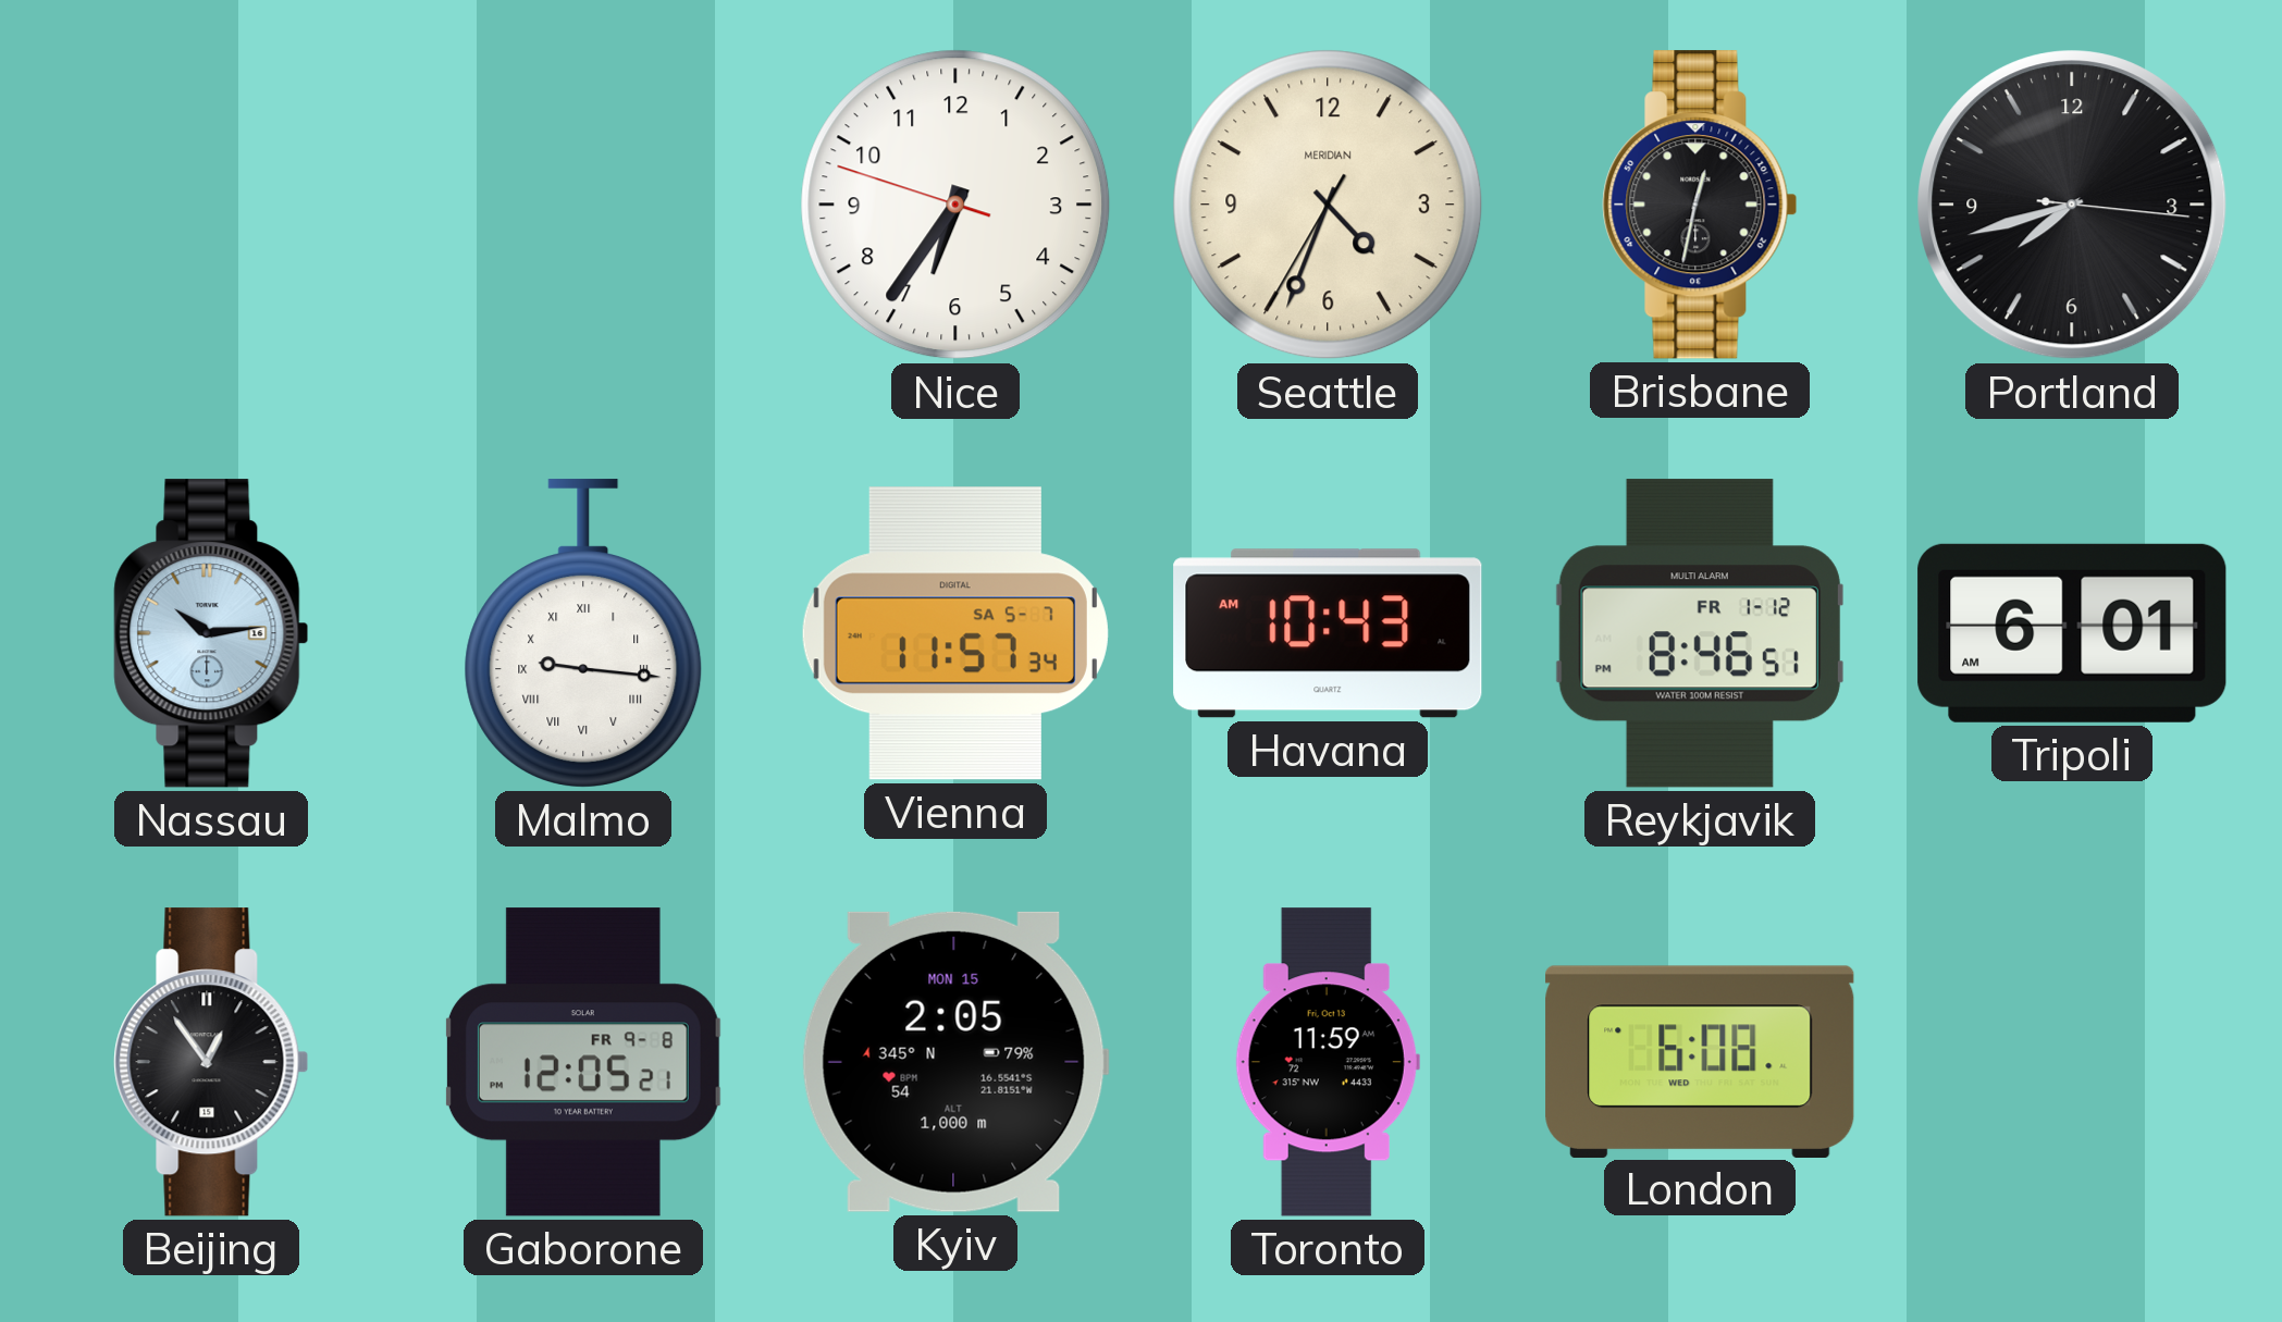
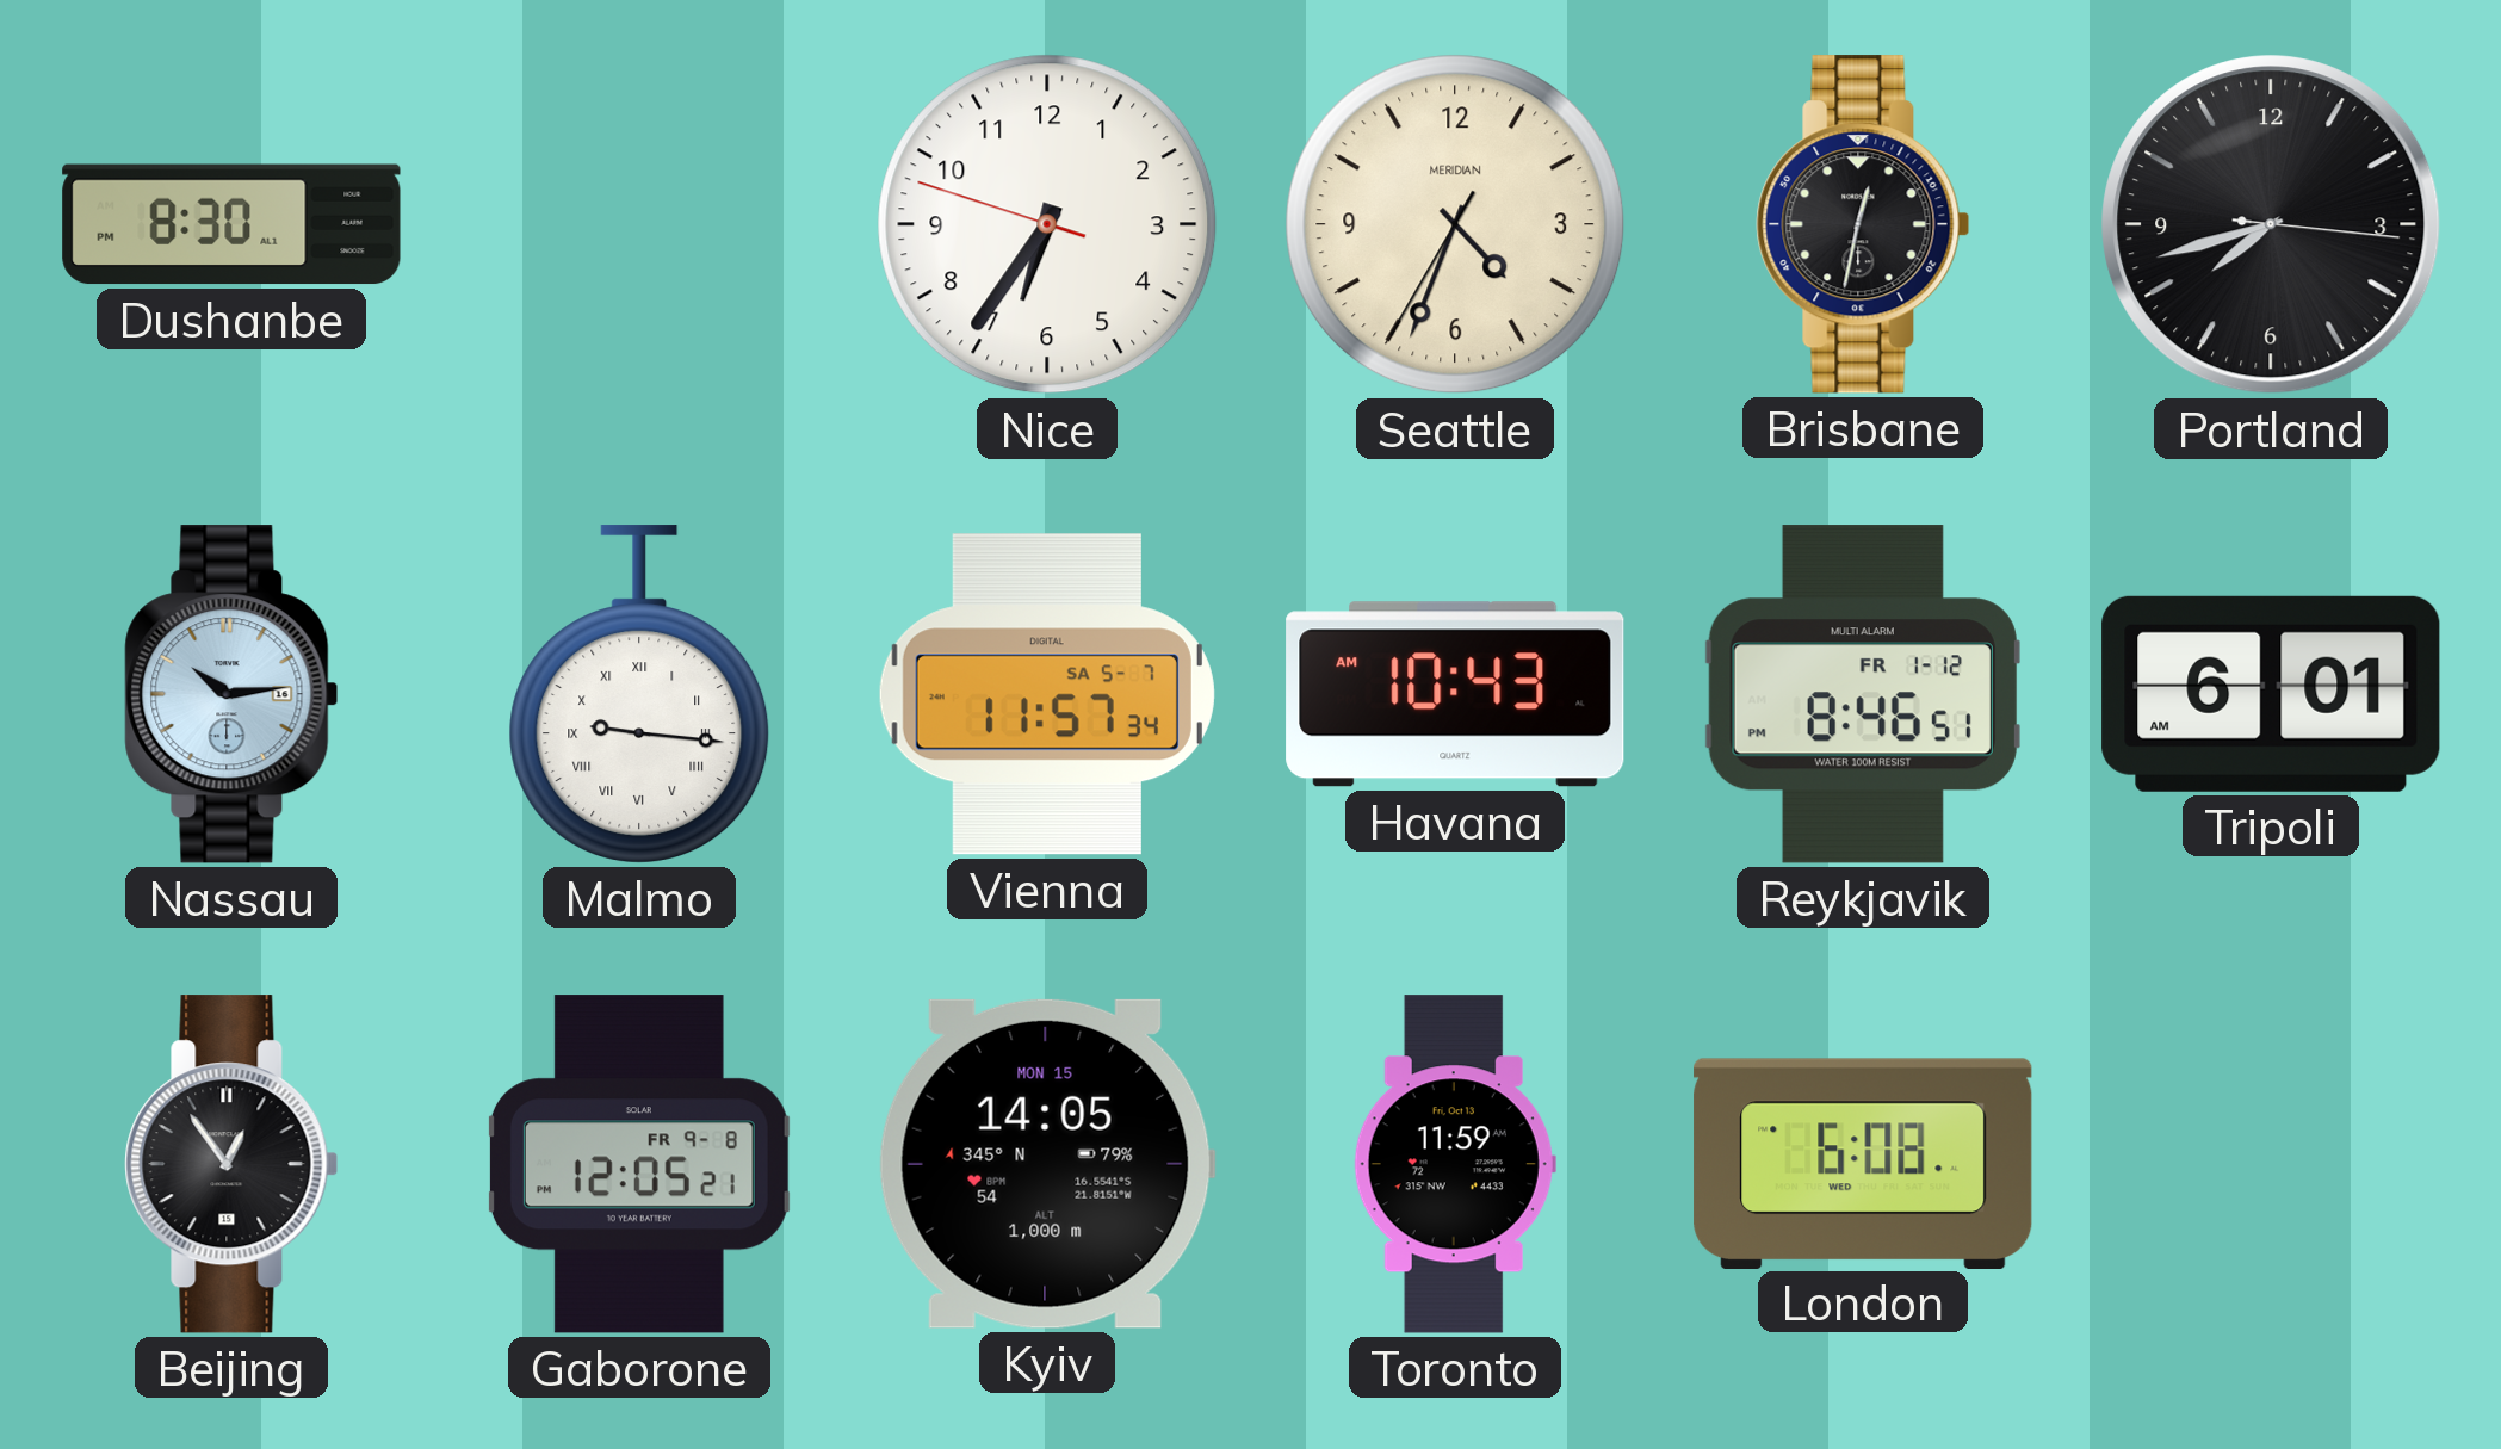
Dushanbe: none -> 8:30
Kyiv: 2:05 -> 14:05
